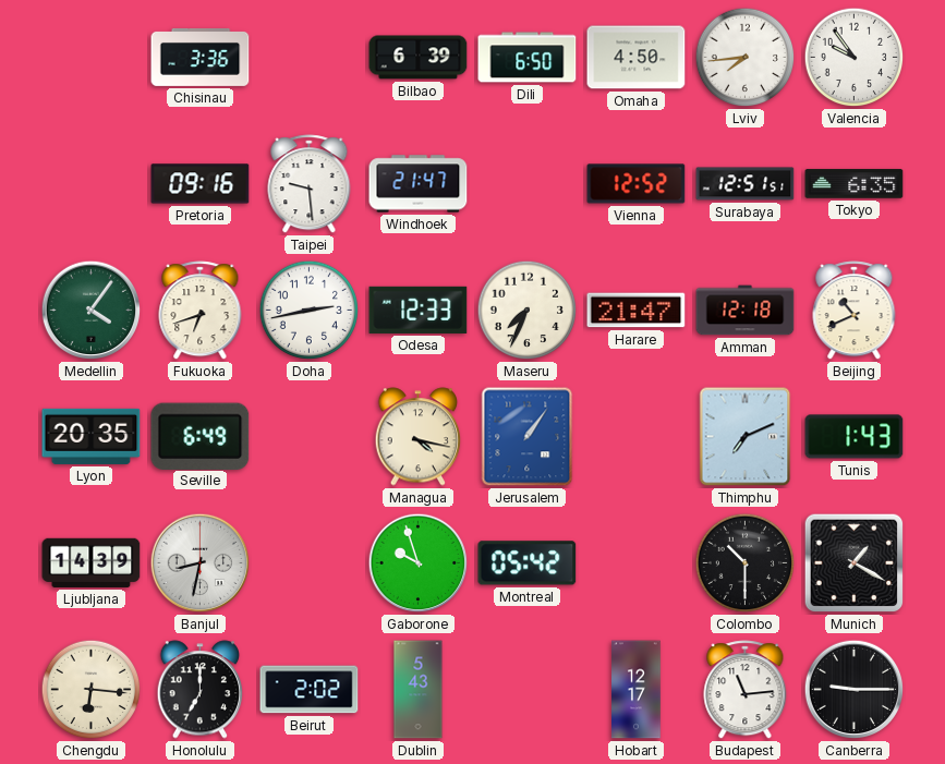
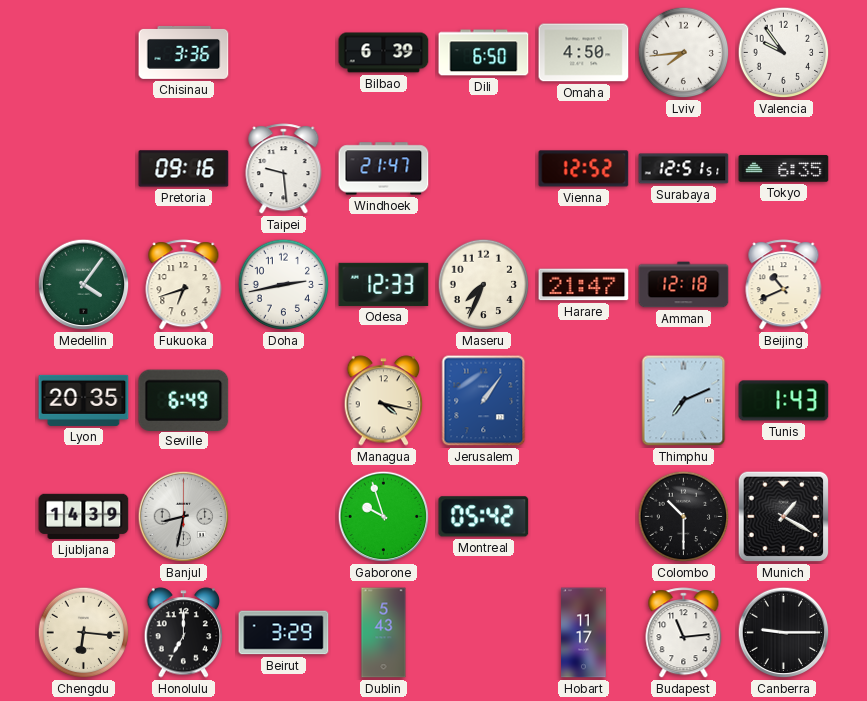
Beirut: 2:02 -> 3:29
Hobart: 12:17 -> 11:17
